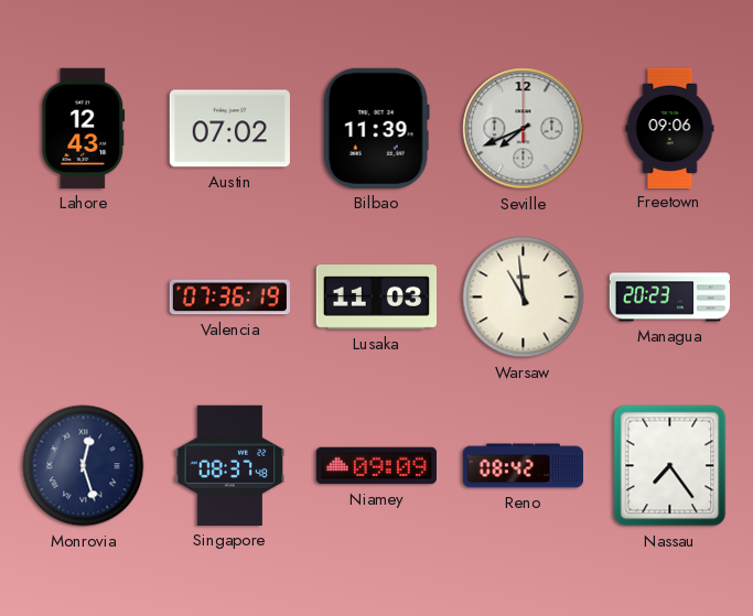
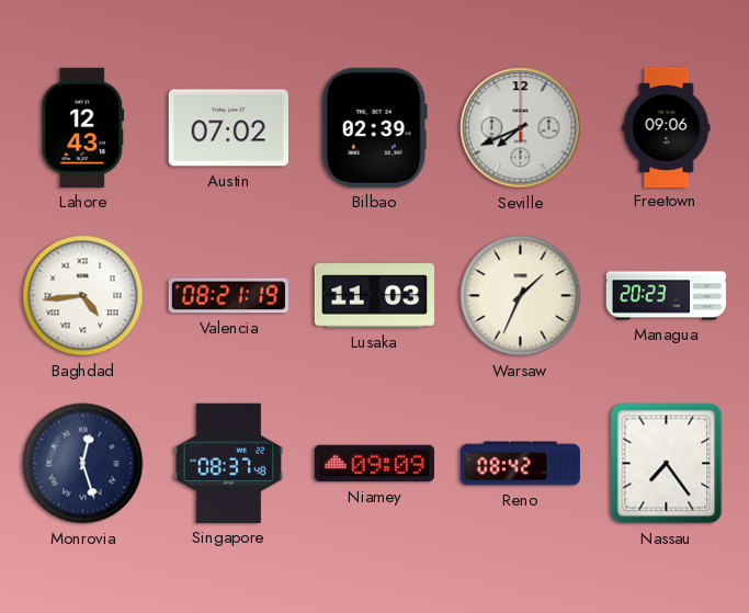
Bilbao: 11:39 -> 02:39
Baghdad: none -> 4:44
Valencia: 07:36 -> 08:21
Warsaw: 10:59 -> 1:34
